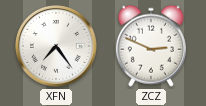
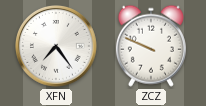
ZCZ: 2:49 -> 9:49
